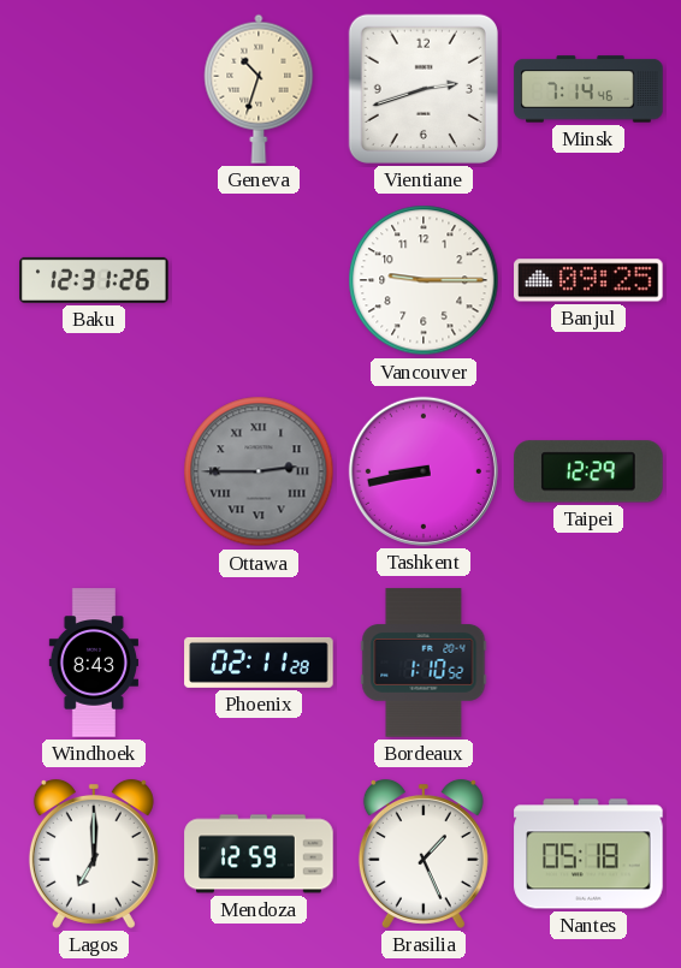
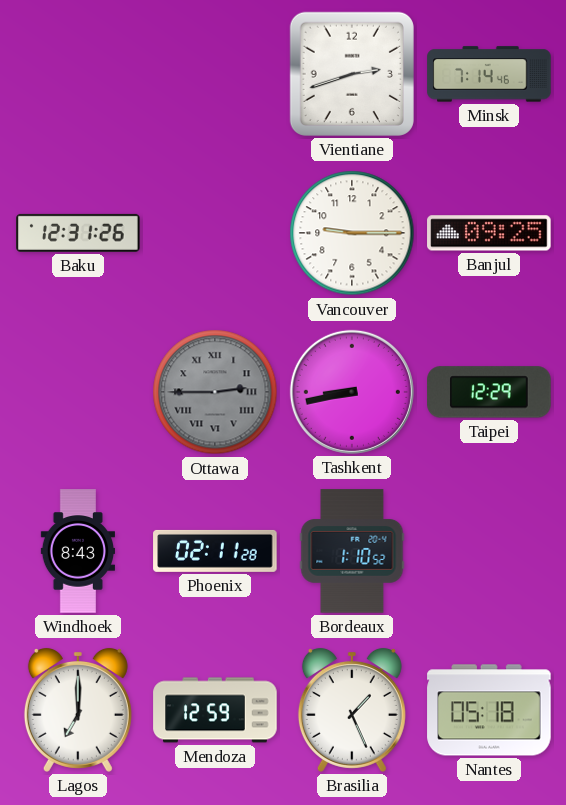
Geneva: 10:33 -> none
